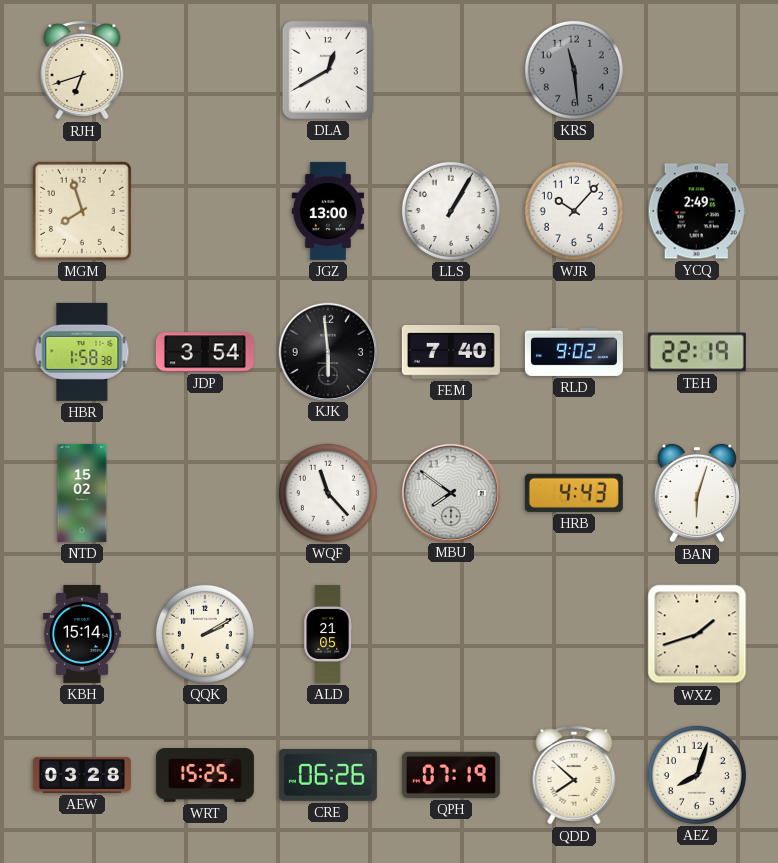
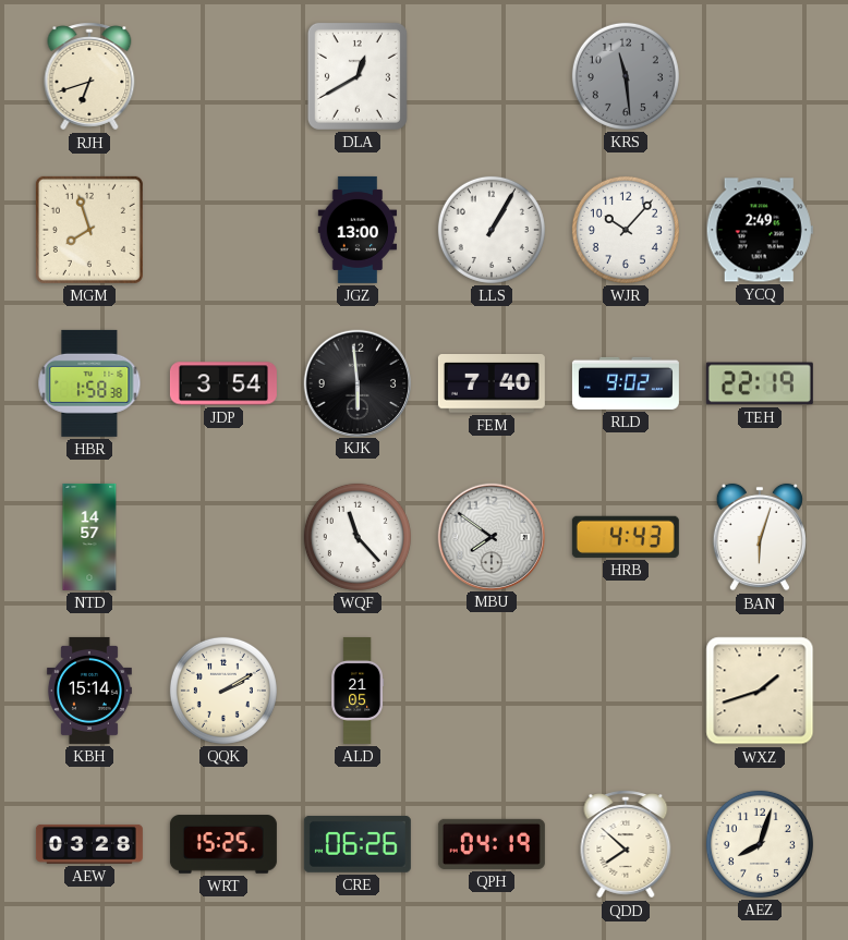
NTD: 15:02 -> 14:57
QPH: 07:19 -> 04:19
